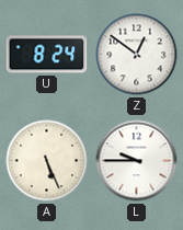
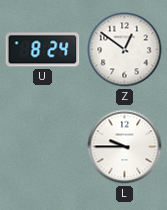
A: 5:26 -> none
